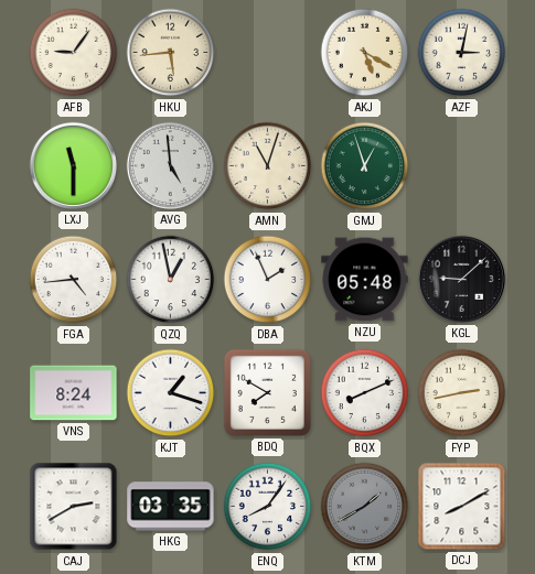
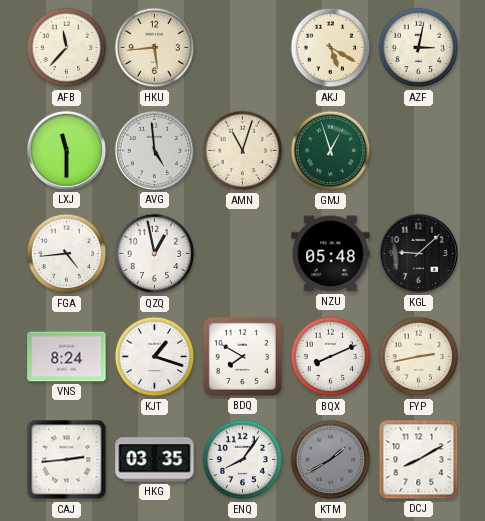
AFB: 9:06 -> 11:37
DBA: 1:56 -> none
CAJ: 2:40 -> 2:44
